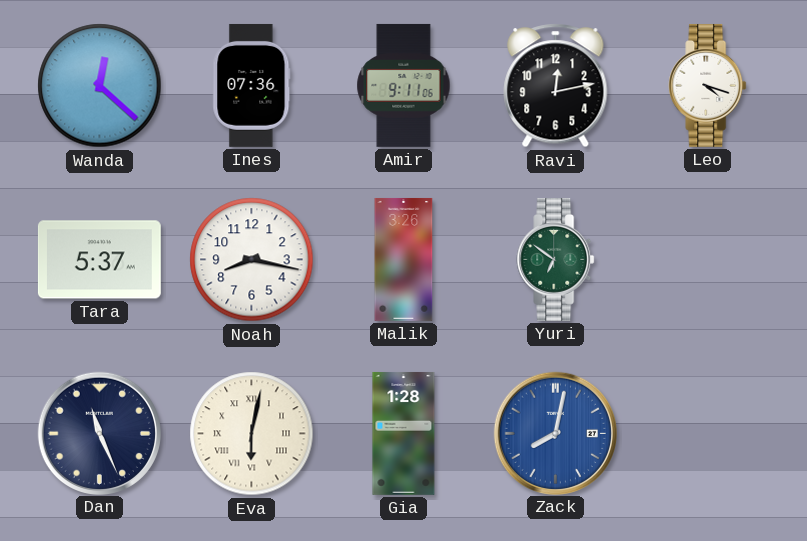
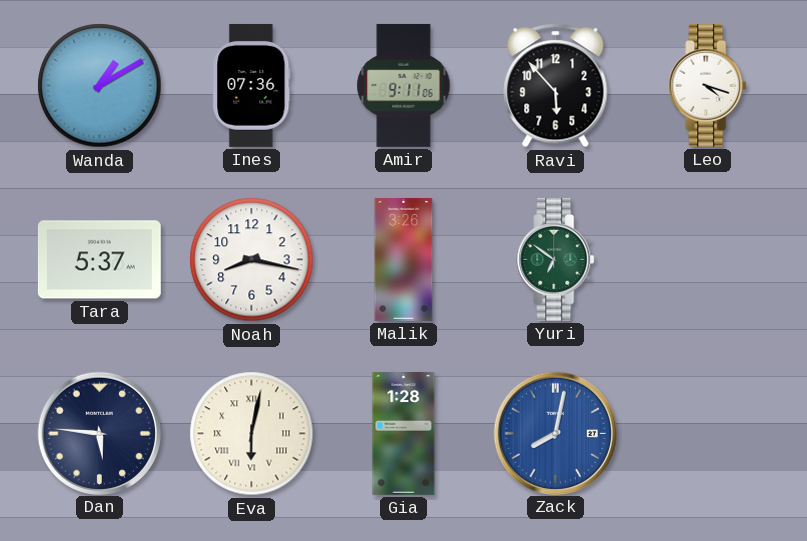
Wanda: 12:22 -> 1:10
Ravi: 12:13 -> 5:53
Dan: 11:26 -> 5:46
